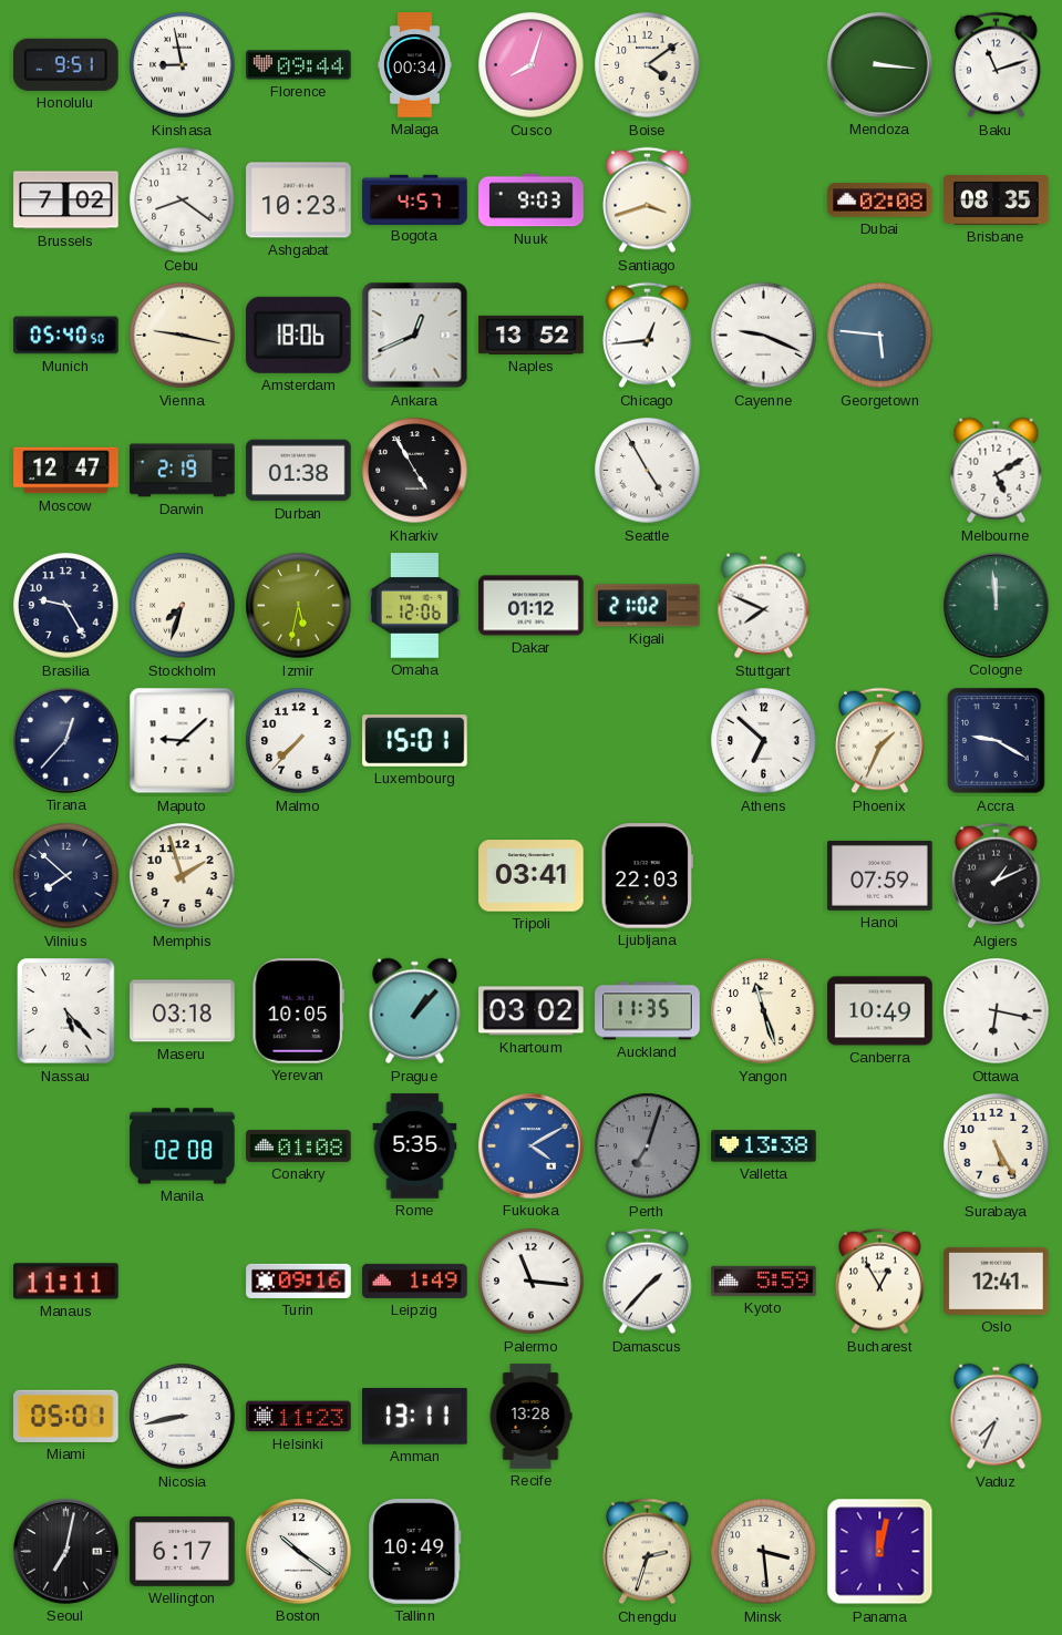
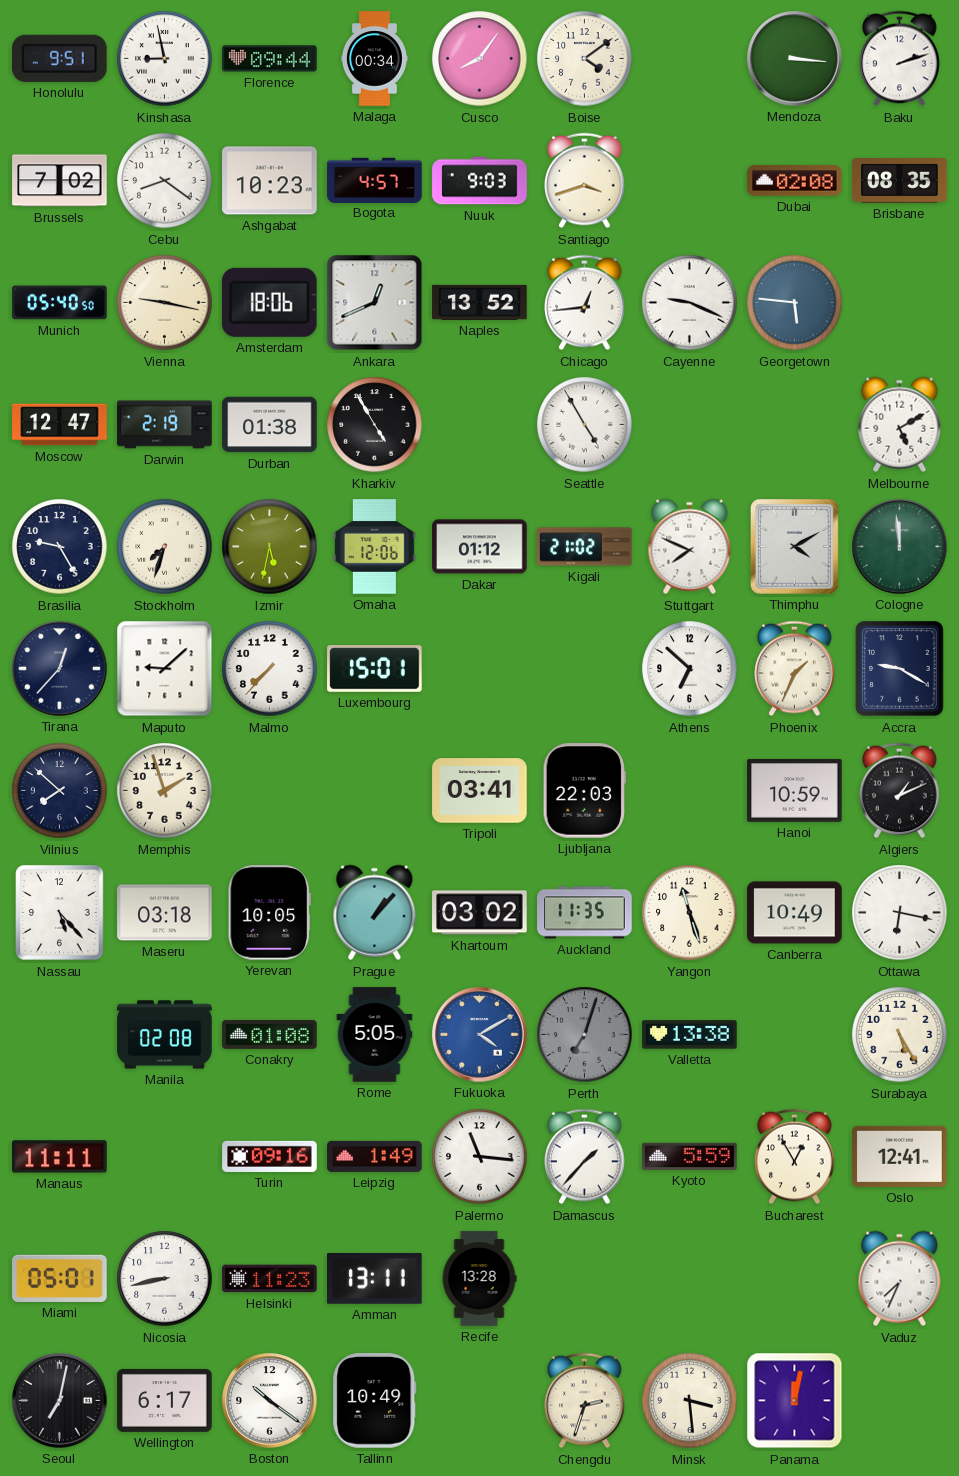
Cusco: 8:03 -> 8:06
Baku: 11:12 -> 2:12
Thimphu: none -> 4:10
Hanoi: 07:59 -> 10:59
Rome: 5:35 -> 5:05
